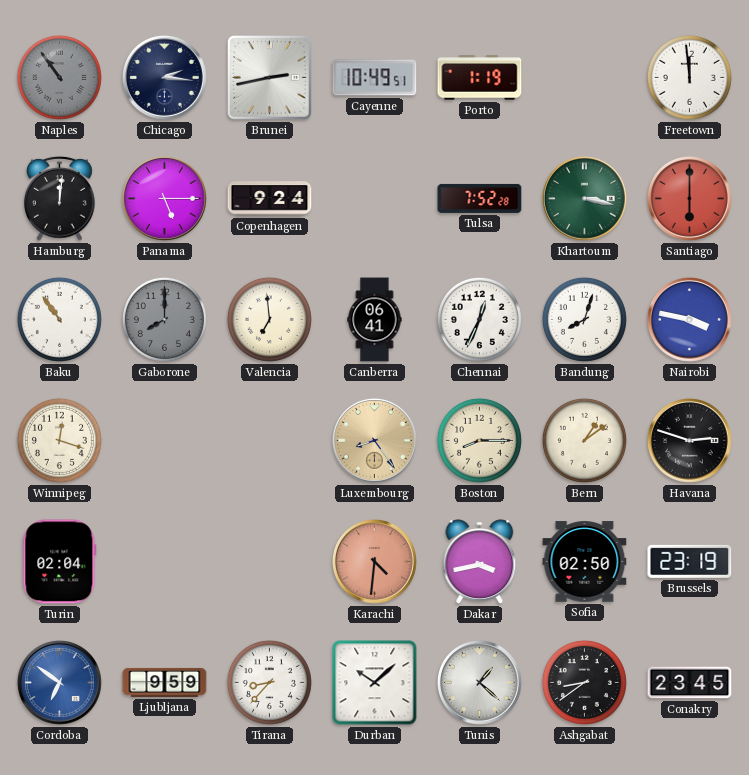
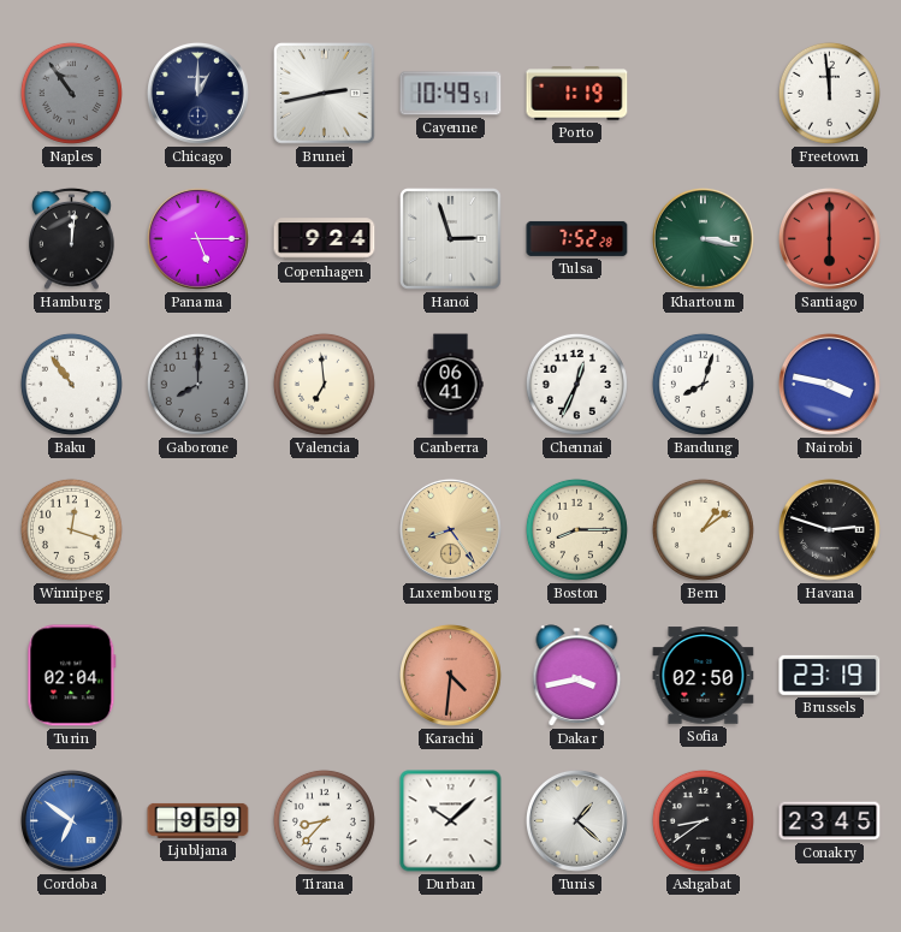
Chicago: 2:16 -> 1:00
Hanoi: none -> 2:57
